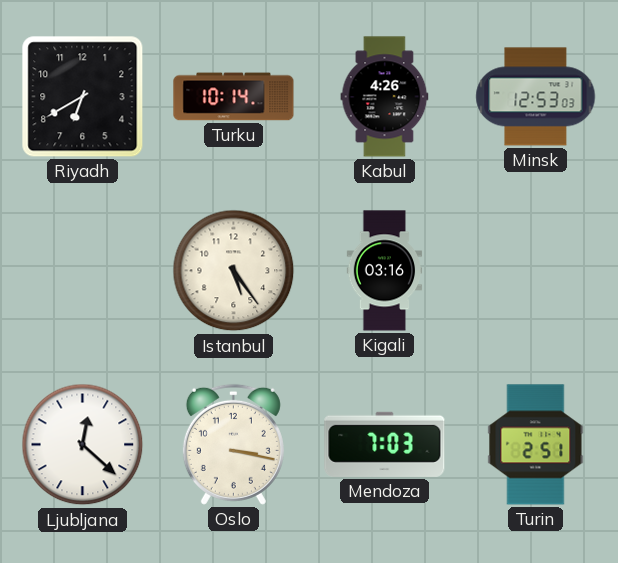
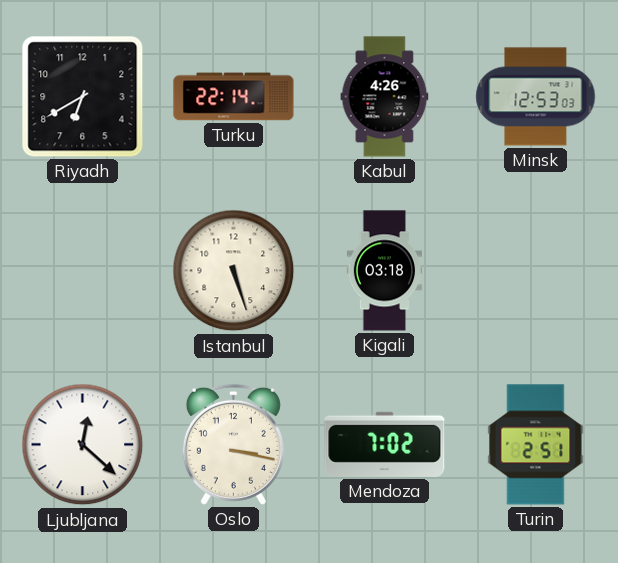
Turku: 10:14 -> 22:14
Istanbul: 5:24 -> 5:27
Kigali: 03:16 -> 03:18
Mendoza: 7:03 -> 7:02
